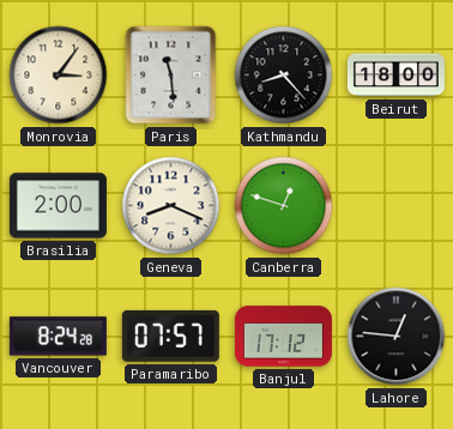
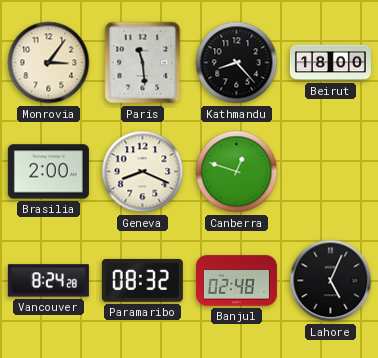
Paramaribo: 07:57 -> 08:32
Banjul: 17:12 -> 02:48
Lahore: 12:46 -> 5:04
